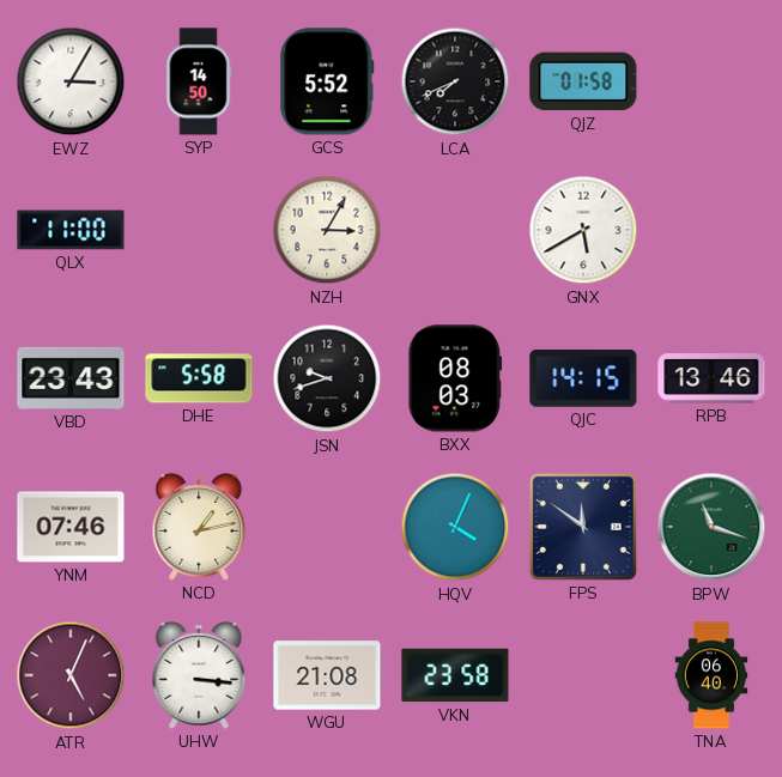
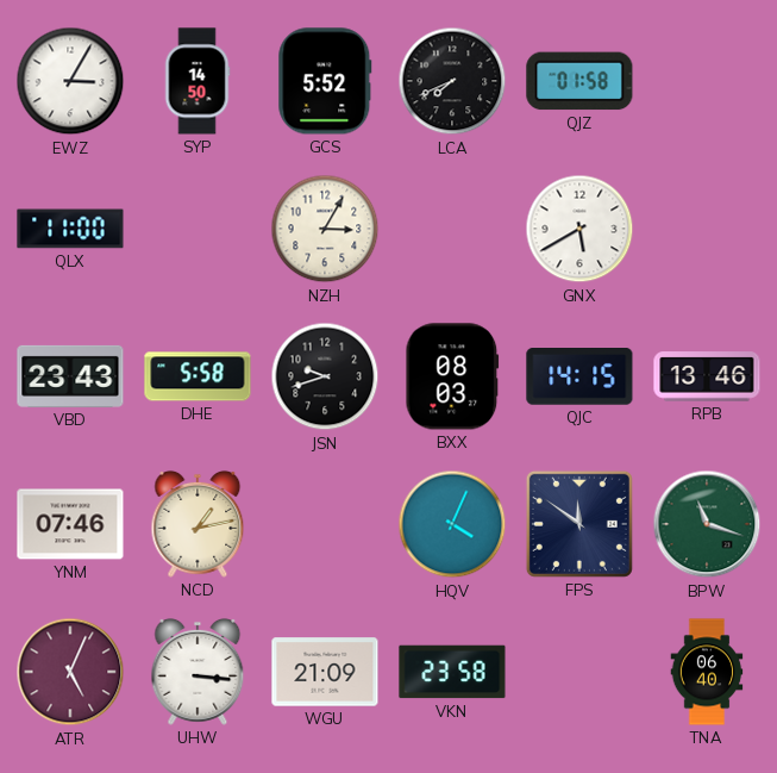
WGU: 21:08 -> 21:09
